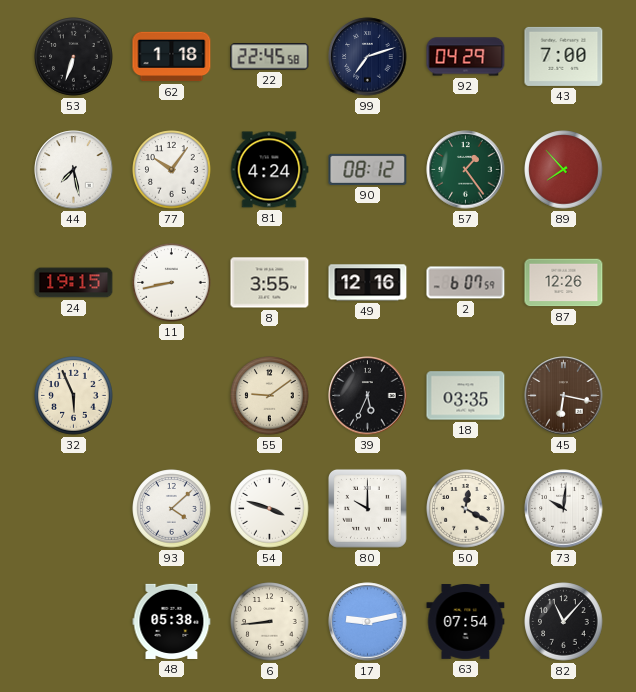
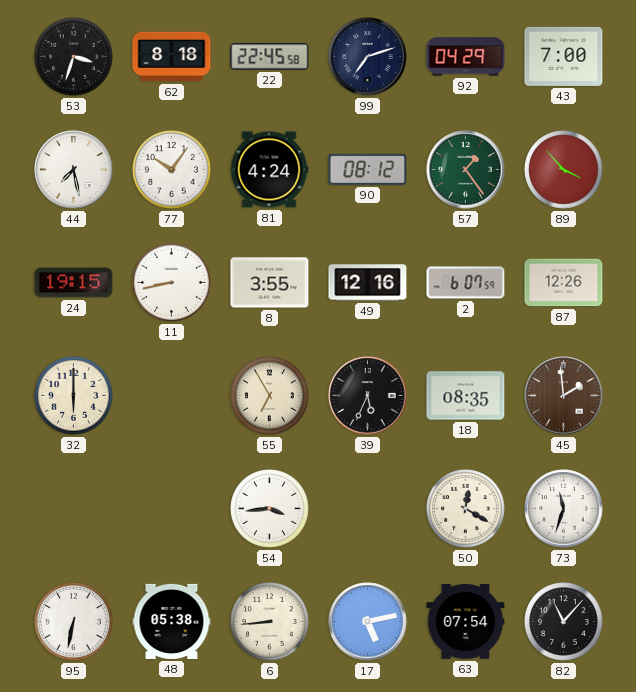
53: 6:33 -> 3:33
62: 1:18 -> 8:18
89: 7:53 -> 3:53
32: 5:56 -> 6:00
55: 9:09 -> 6:55
18: 03:35 -> 08:35
45: 6:17 -> 1:59
93: 4:08 -> none
54: 3:48 -> 3:44
80: 10:00 -> none
73: 10:01 -> 11:33
95: none -> 6:32
17: 9:13 -> 5:13
